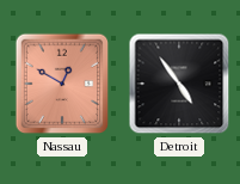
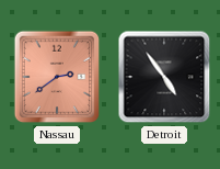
Nassau: 12:50 -> 2:39
